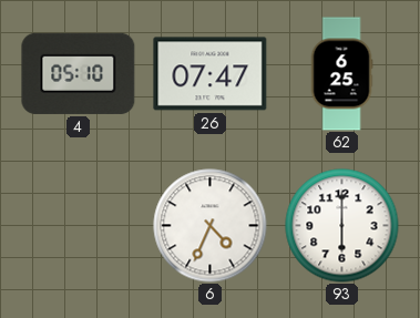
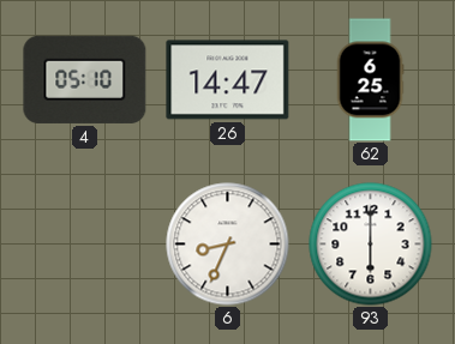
26: 07:47 -> 14:47
6: 4:34 -> 8:34
